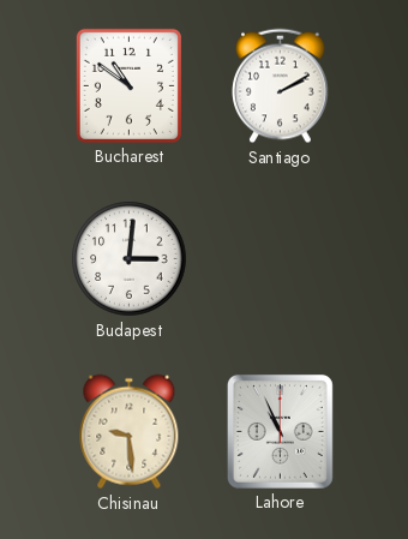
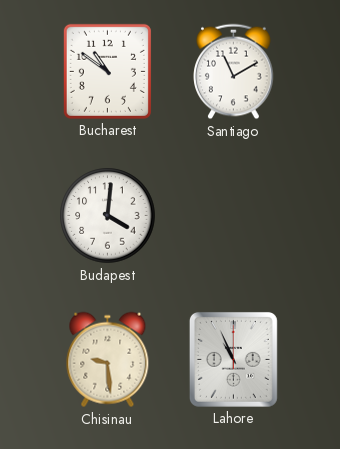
Santiago: 2:10 -> 11:10
Budapest: 3:01 -> 4:01
